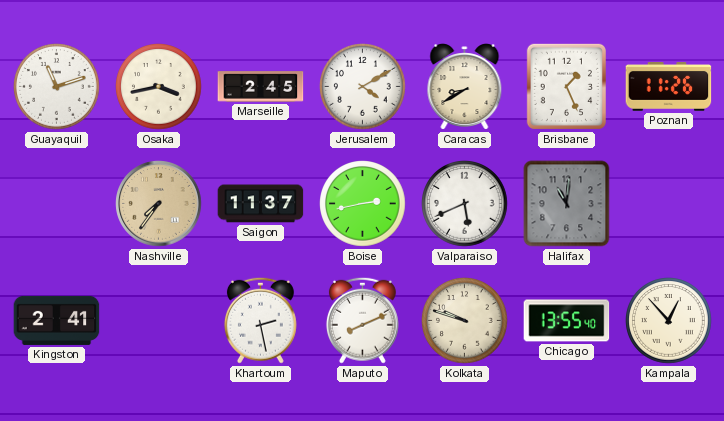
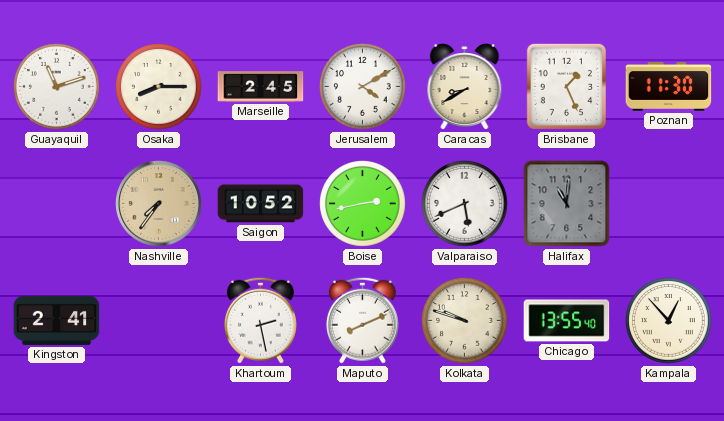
Osaka: 3:43 -> 8:15
Poznan: 11:26 -> 11:30
Saigon: 11:37 -> 10:52
